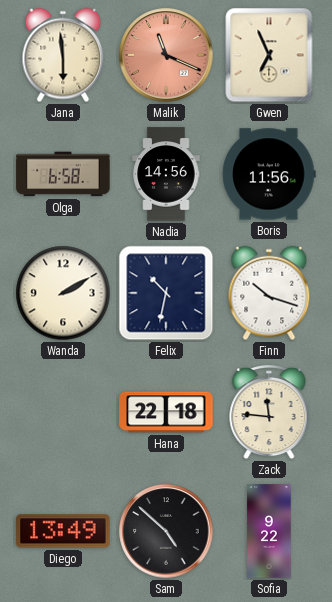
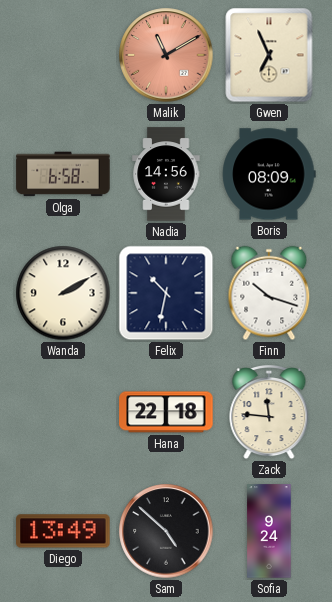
Jana: 5:59 -> none
Malik: 11:19 -> 11:10
Boris: 11:56 -> 08:09
Sofia: 9:22 -> 9:24
